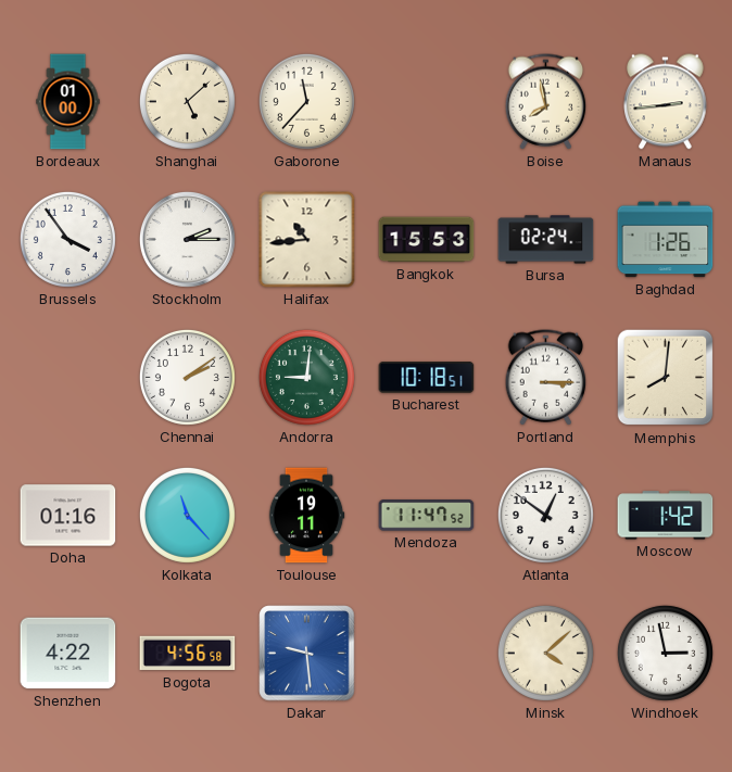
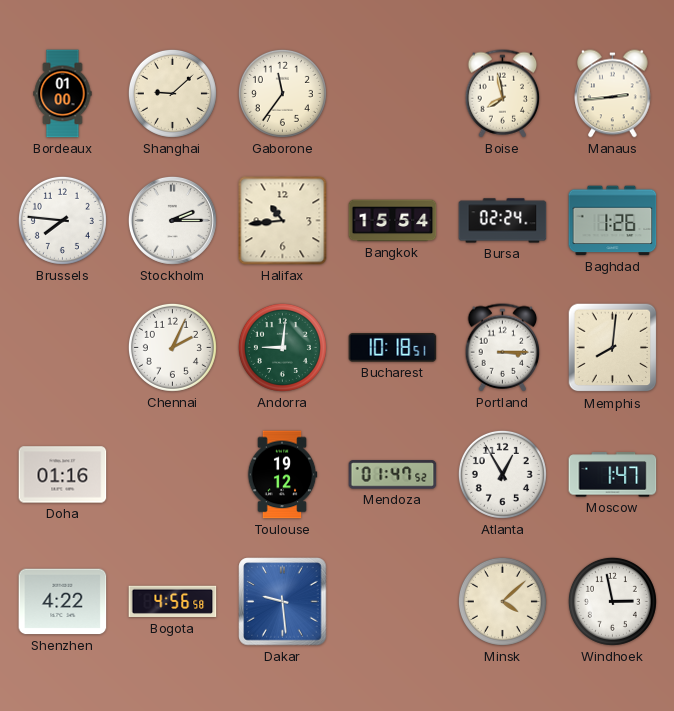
Shanghai: 5:08 -> 9:08
Gaborone: 11:37 -> 11:36
Brussels: 3:54 -> 7:46
Bangkok: 15:53 -> 15:54
Chennai: 2:09 -> 2:04
Kolkata: 11:23 -> none
Toulouse: 19:11 -> 19:12
Mendoza: 11:47 -> 01:47
Atlanta: 12:51 -> 12:55
Moscow: 1:42 -> 1:47
